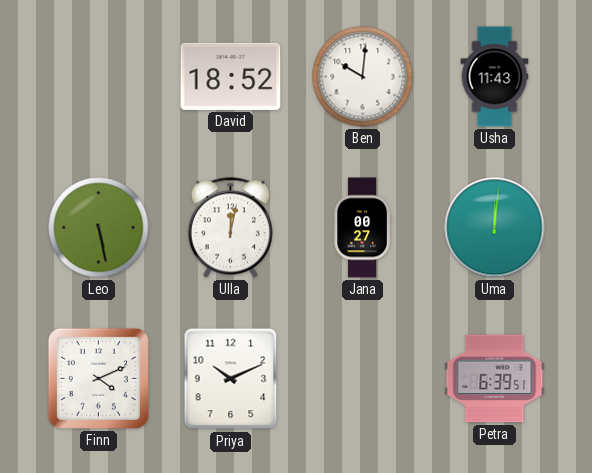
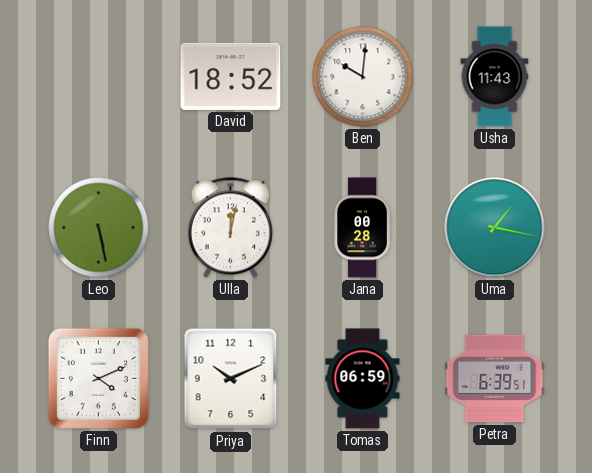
Jana: 00:27 -> 00:28
Uma: 12:01 -> 1:17
Tomas: none -> 06:59
